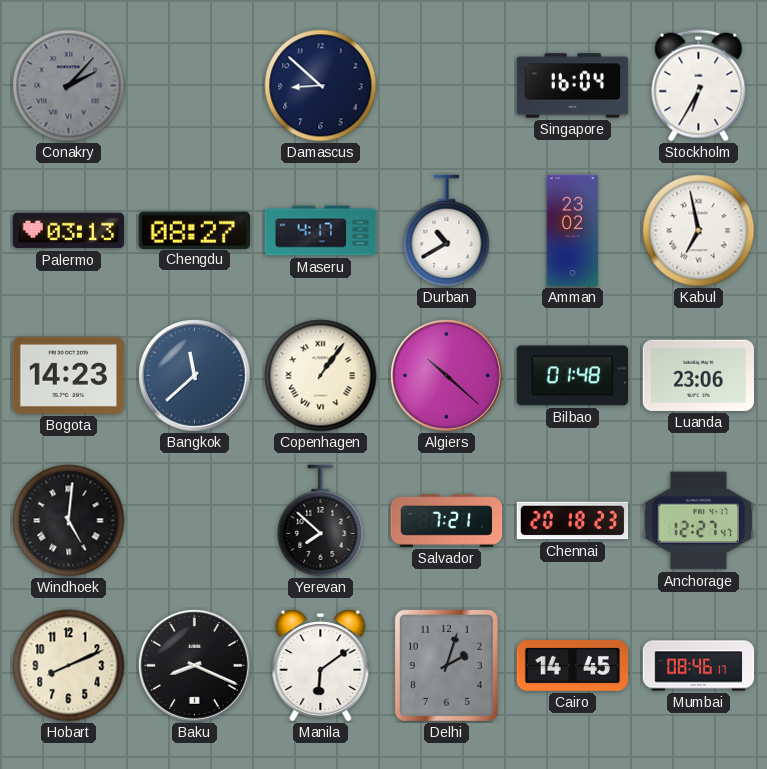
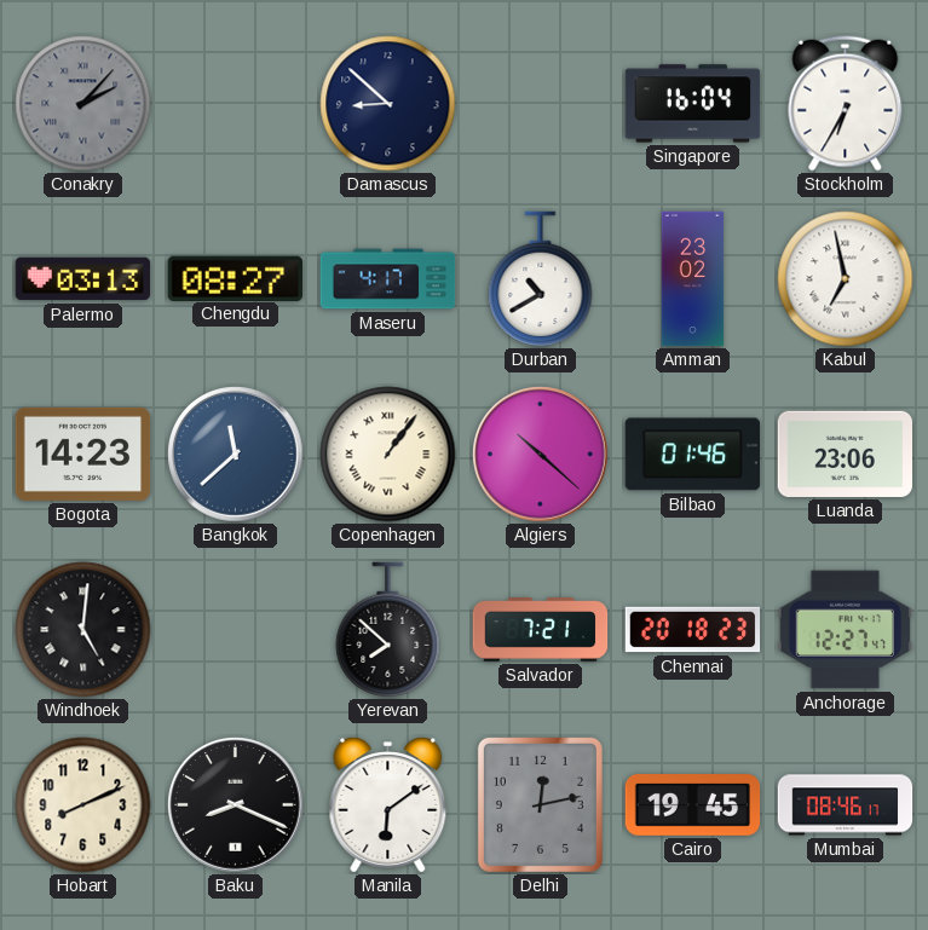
Bilbao: 01:48 -> 01:46
Delhi: 2:03 -> 12:13
Cairo: 14:45 -> 19:45
